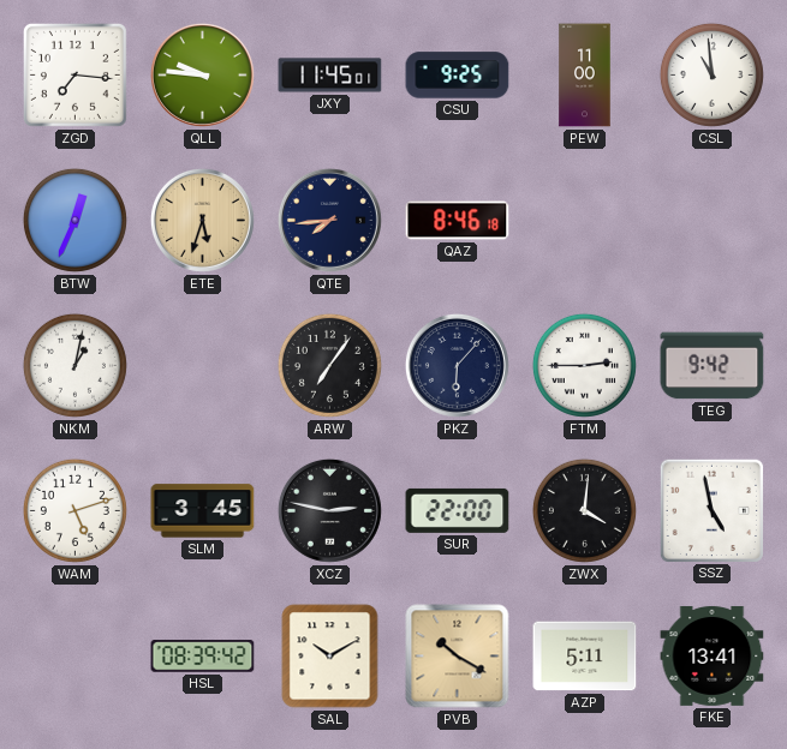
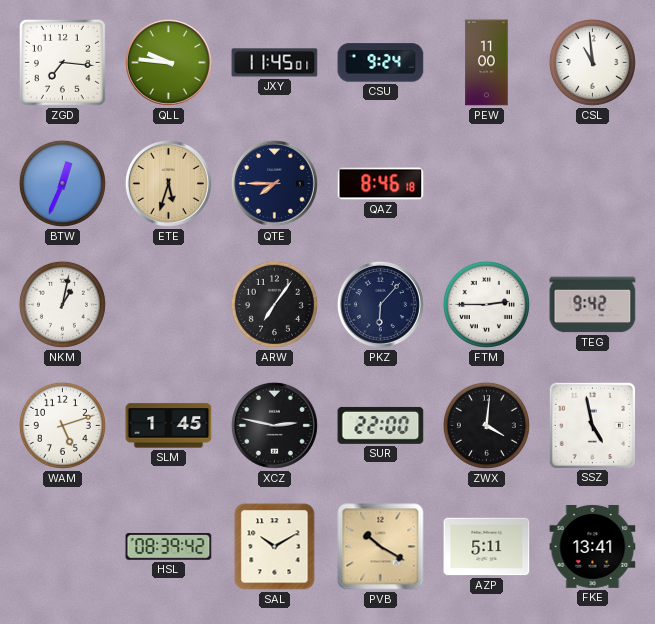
CSU: 9:25 -> 9:24
QTE: 7:44 -> 7:45
SLM: 3:45 -> 1:45
